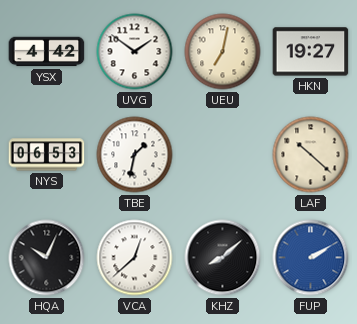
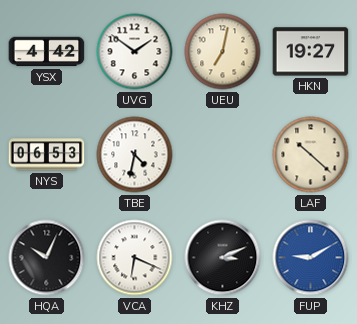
TBE: 1:32 -> 4:32
VCA: 12:38 -> 6:19
KHZ: 8:08 -> 3:11
FUP: 2:10 -> 9:10
